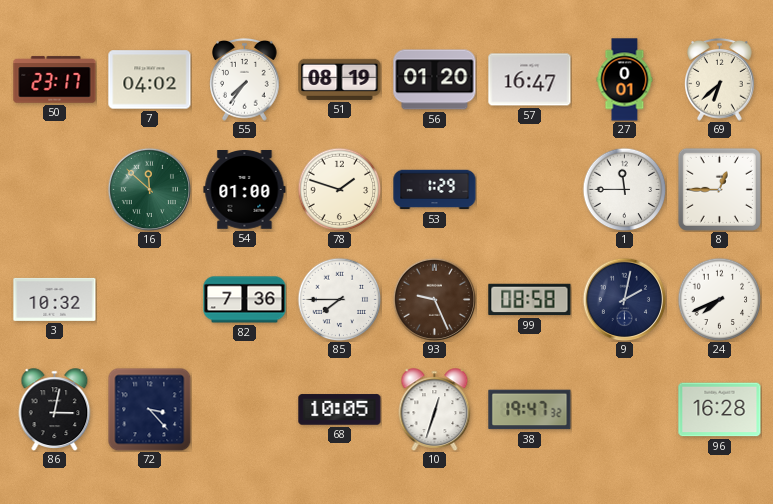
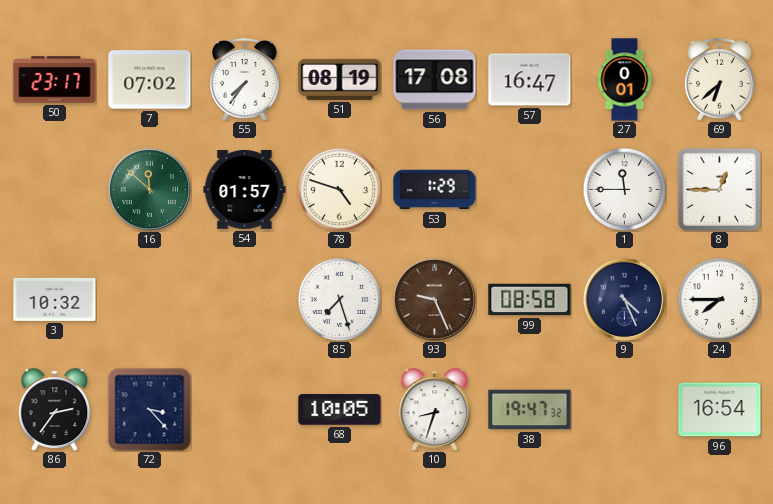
7: 04:02 -> 07:02
56: 01:20 -> 17:08
54: 01:00 -> 01:57
78: 1:48 -> 4:48
82: 7:36 -> none
85: 7:45 -> 7:27
9: 2:02 -> 4:26
24: 7:41 -> 7:45
86: 3:02 -> 2:36
10: 12:33 -> 8:33
96: 16:28 -> 16:54
